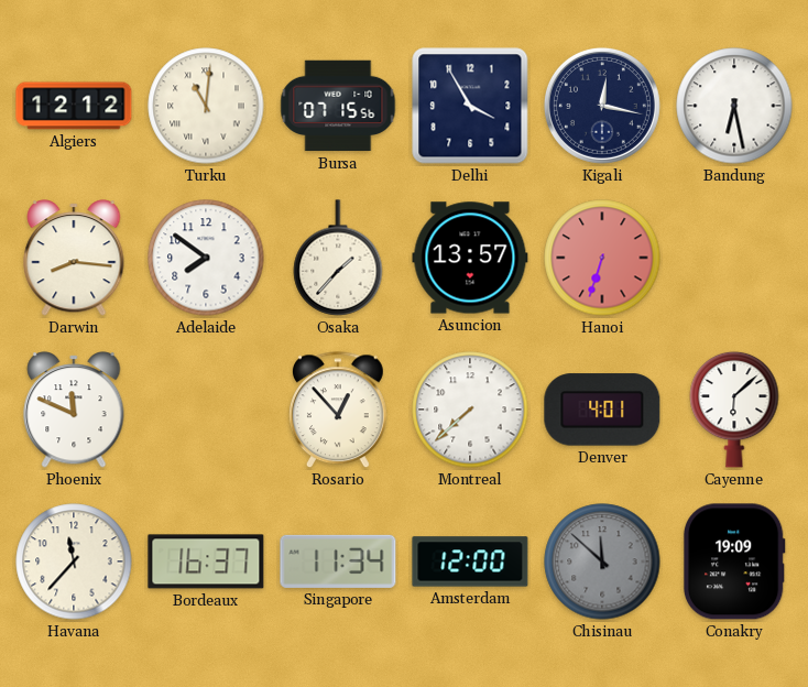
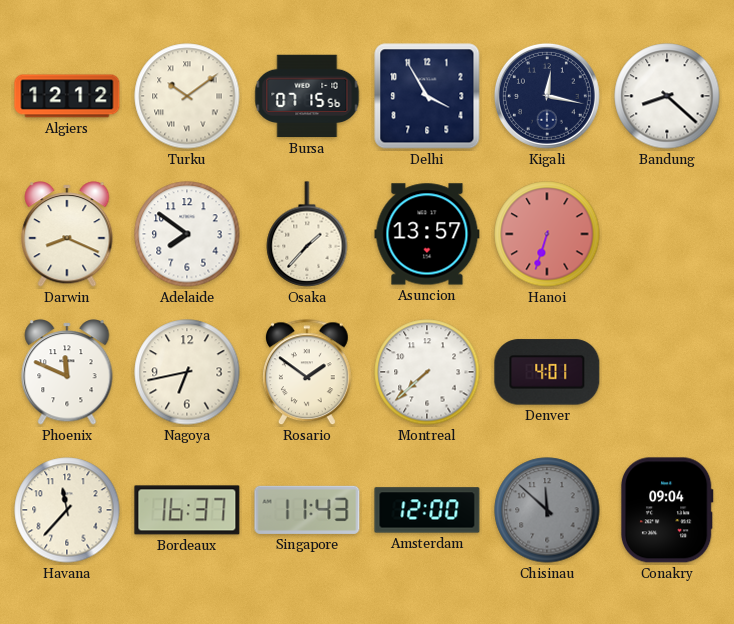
Turku: 11:01 -> 10:09
Bandung: 6:28 -> 8:22
Darwin: 8:16 -> 8:19
Nagoya: none -> 6:43
Rosario: 12:53 -> 1:51
Cayenne: 6:08 -> none
Singapore: 11:34 -> 11:43
Conakry: 19:09 -> 09:04
